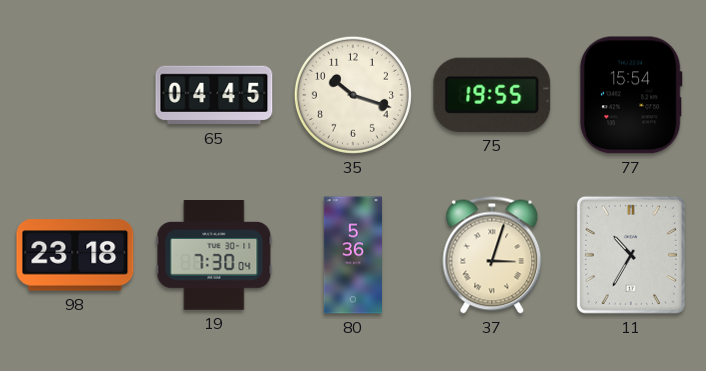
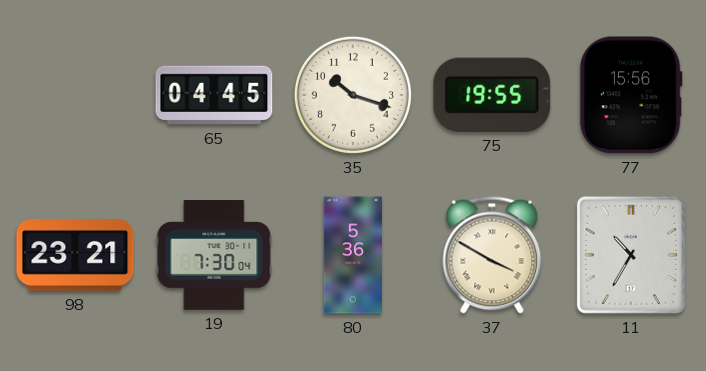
77: 15:54 -> 15:56
98: 23:18 -> 23:21
37: 3:03 -> 3:50
